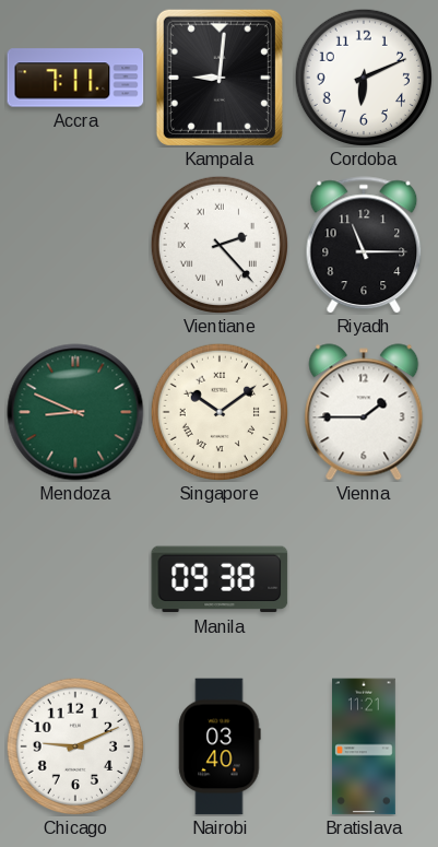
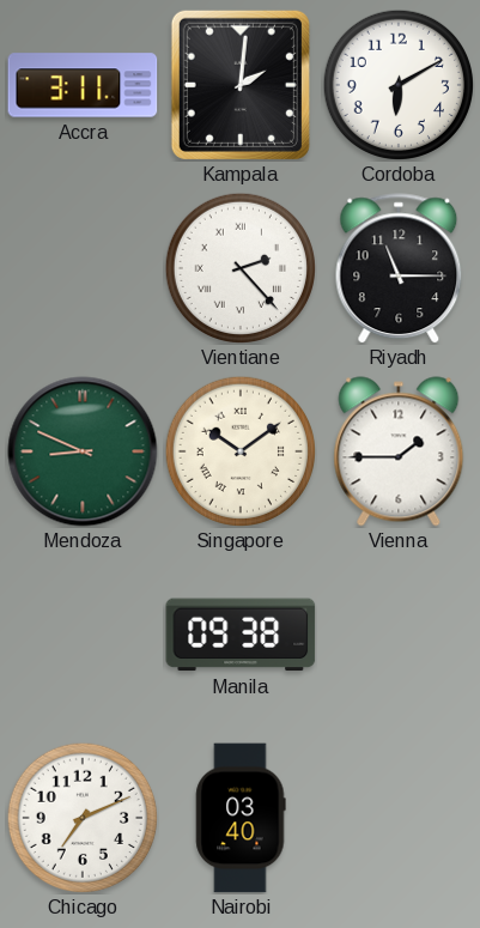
Accra: 7:11 -> 3:11
Kampala: 9:01 -> 2:01
Cordoba: 6:11 -> 6:10
Chicago: 9:11 -> 7:11
Bratislava: 11:21 -> none
